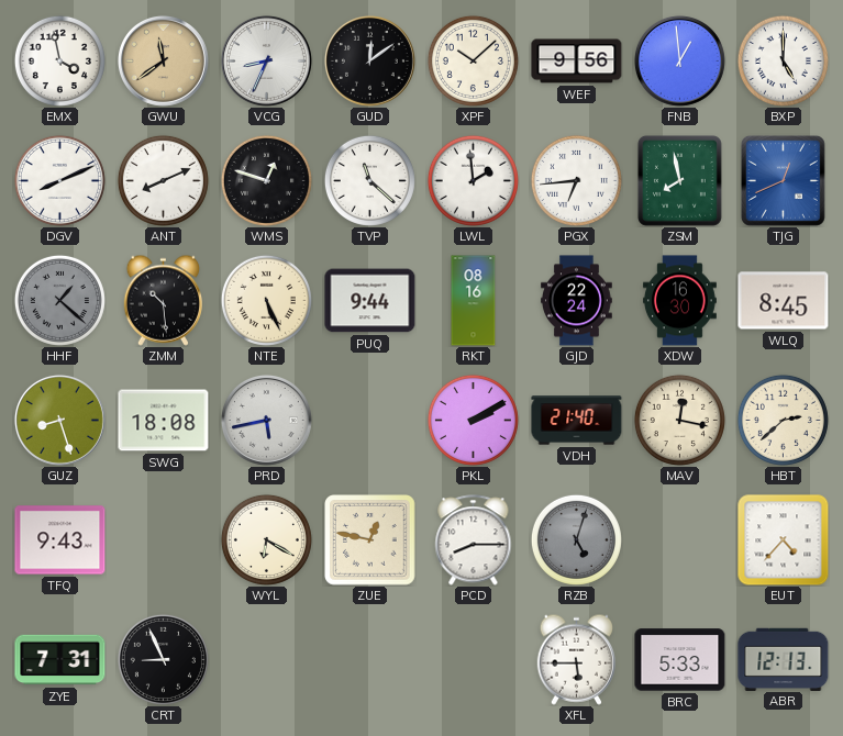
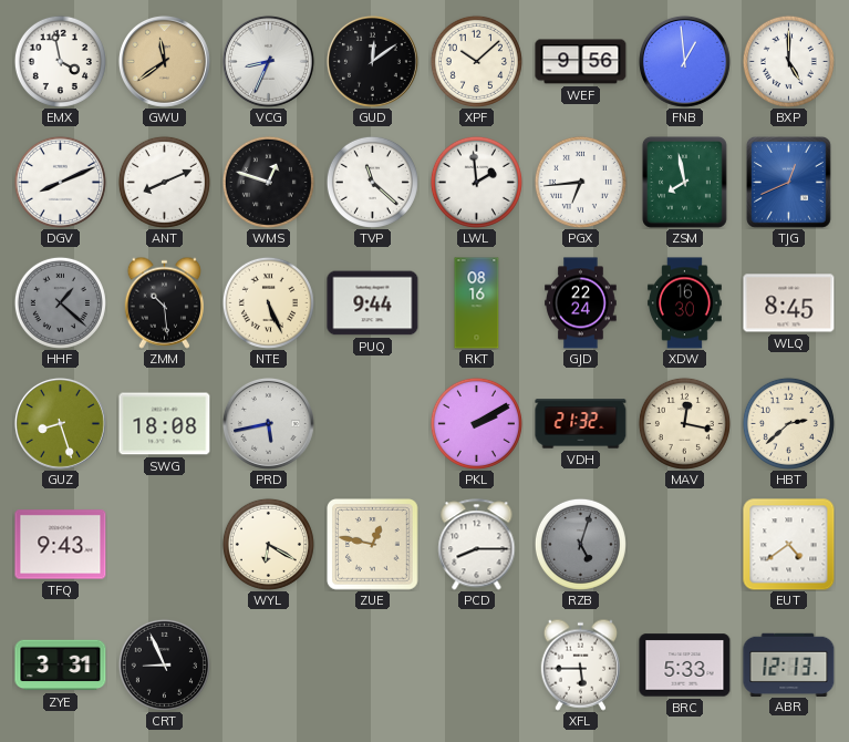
VDH: 21:40 -> 21:32
EUT: 4:37 -> 4:39
ZYE: 7:31 -> 3:31
